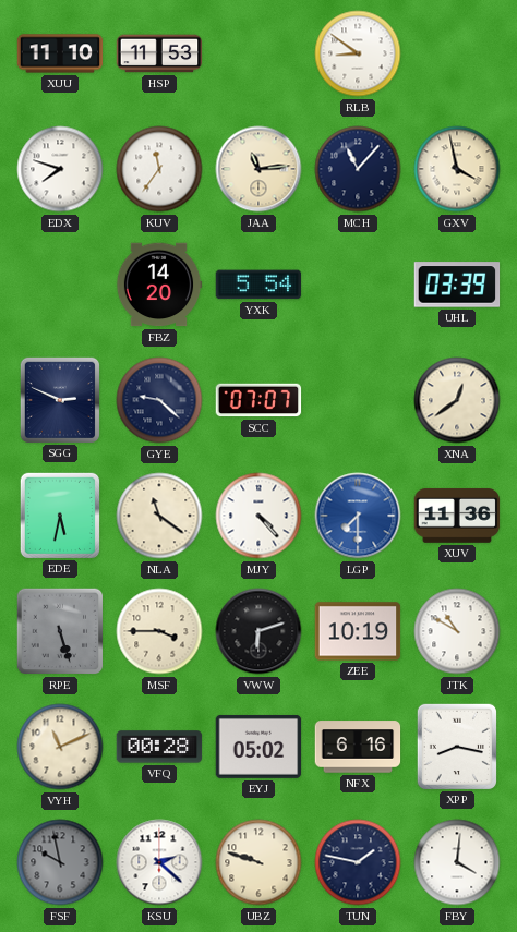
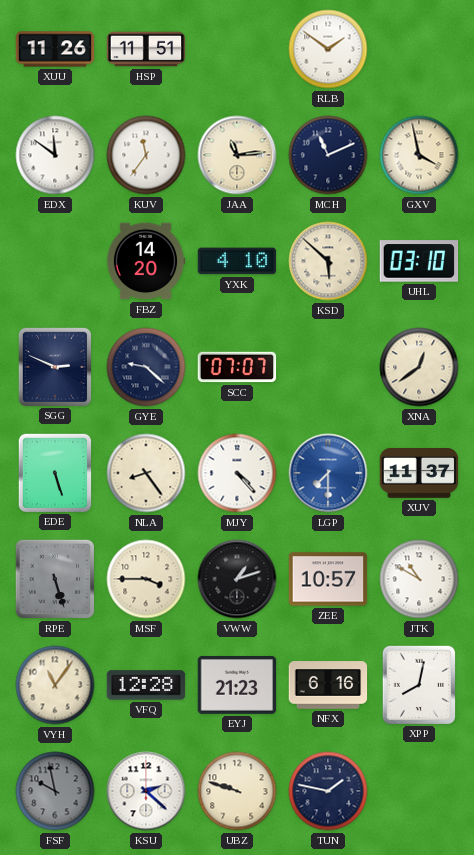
XUU: 11:10 -> 11:26
HSP: 11:53 -> 11:51
RLB: 8:51 -> 1:51
EDX: 7:48 -> 11:51
MCH: 11:07 -> 11:11
YXK: 5:54 -> 4:10
KSD: none -> 5:52
UHL: 03:39 -> 03:10
EDE: 5:32 -> 5:27
NLA: 11:21 -> 8:24
XUV: 11:36 -> 11:37
VWW: 6:12 -> 1:12
ZEE: 10:19 -> 10:57
VYH: 11:11 -> 11:06
VFQ: 00:28 -> 12:28
EYJ: 05:02 -> 21:23
XPP: 8:17 -> 8:02
FBY: 4:01 -> none
